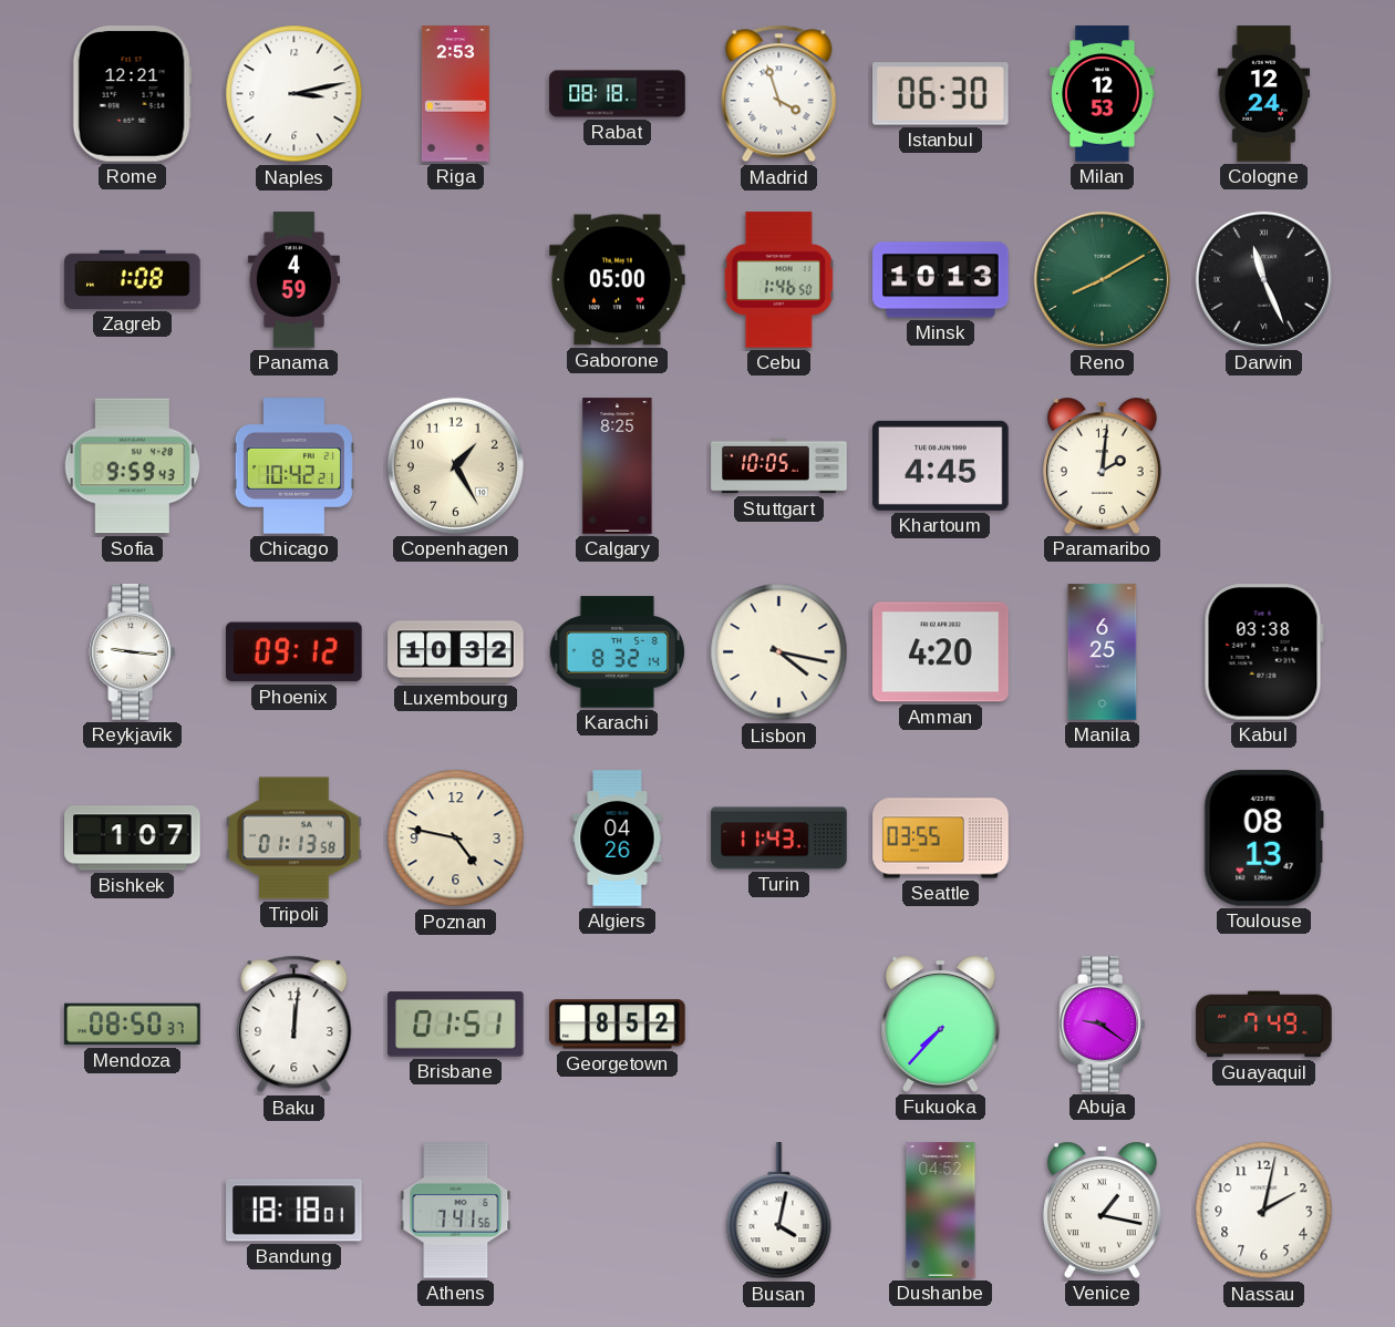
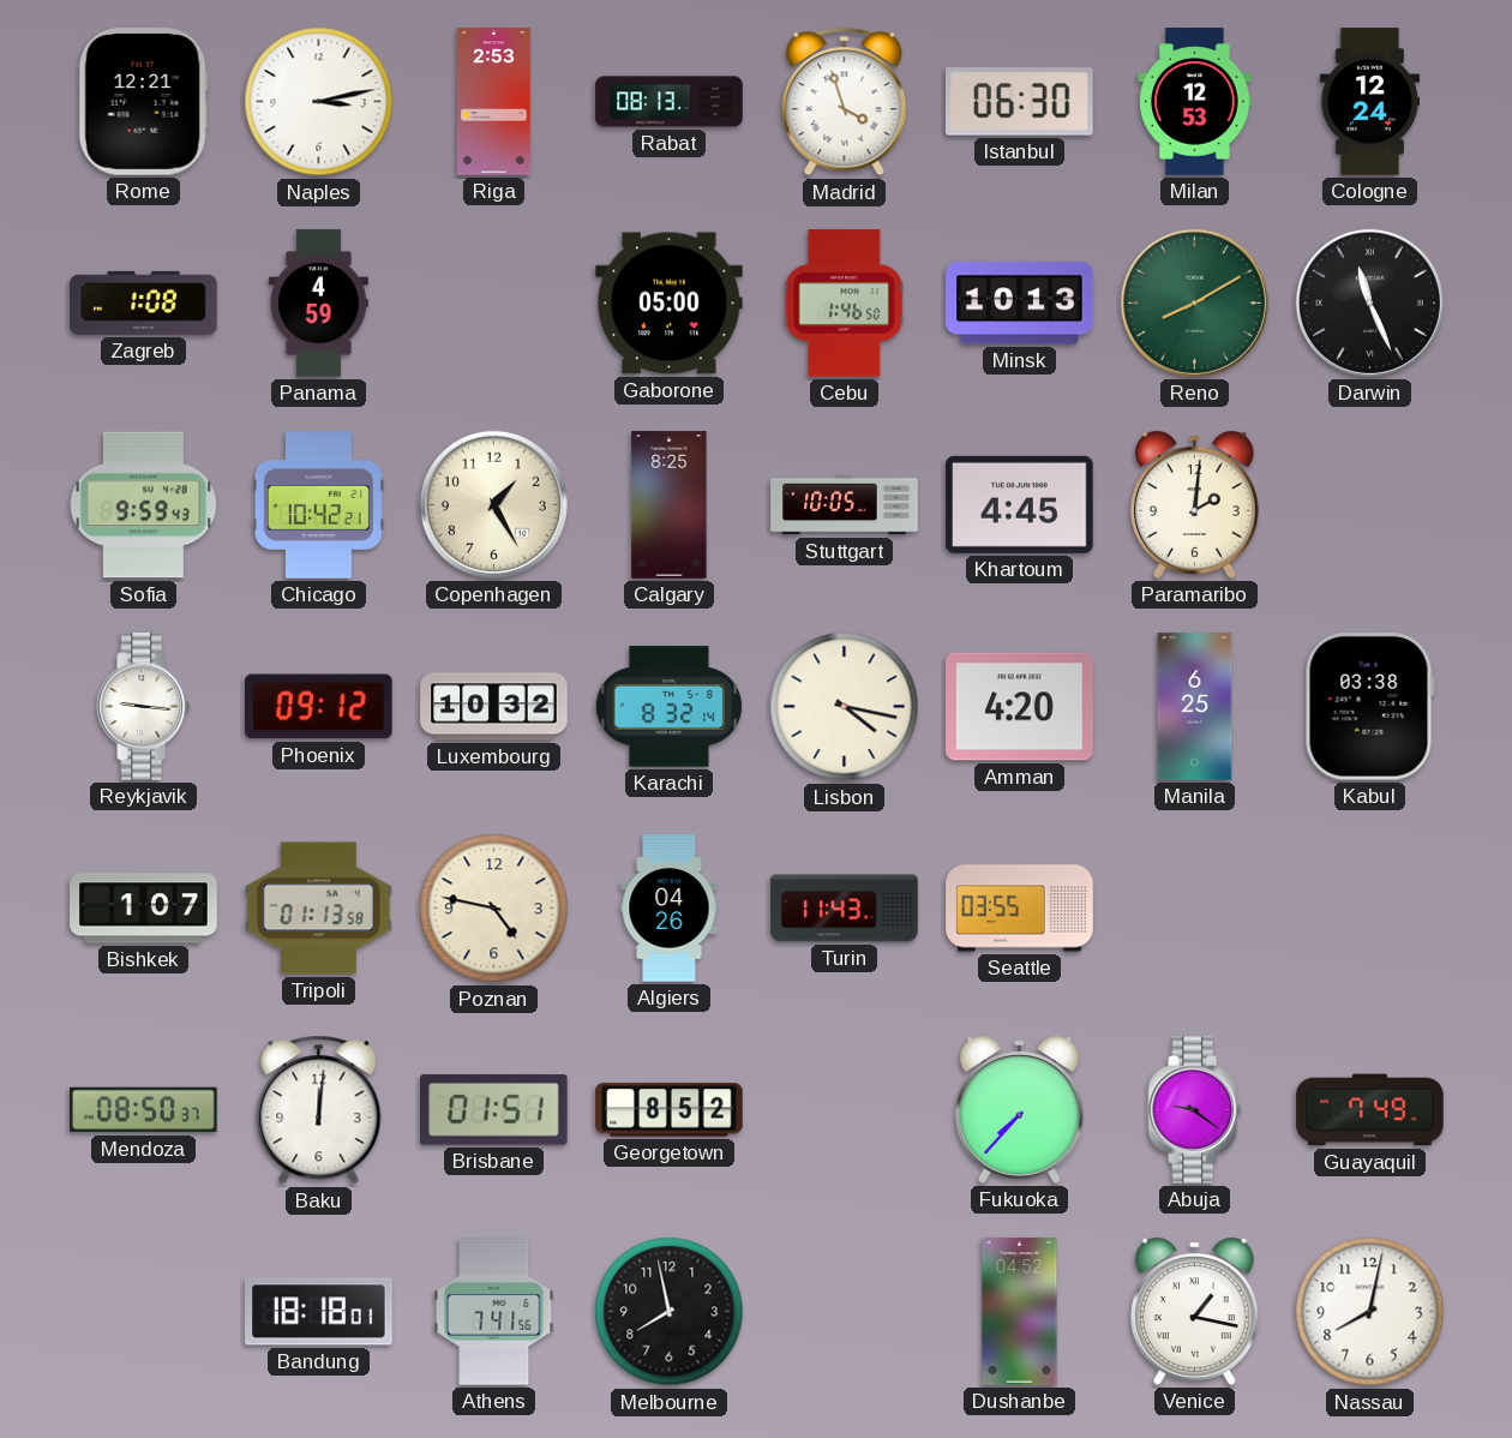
Rabat: 08:18 -> 08:13
Toulouse: 08:13 -> none
Melbourne: none -> 7:58
Busan: 4:02 -> none
Nassau: 2:02 -> 8:02
